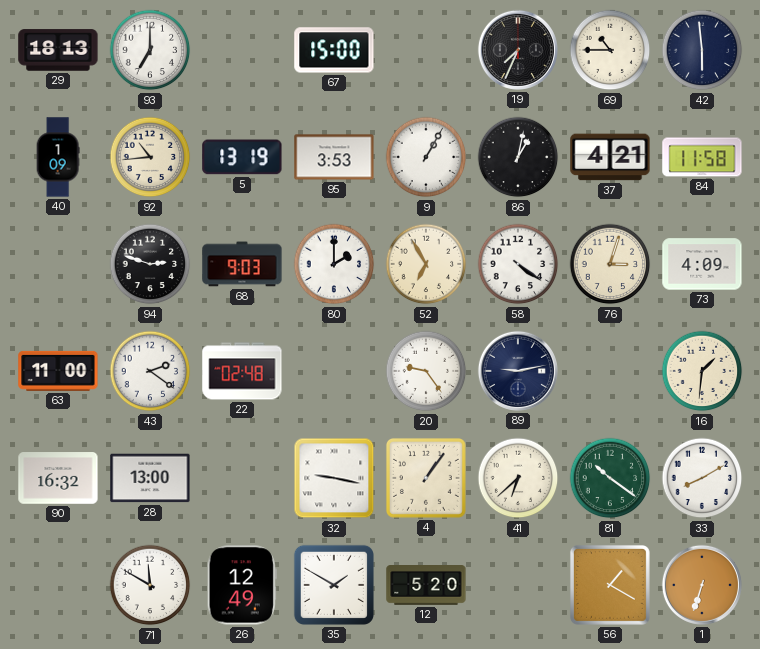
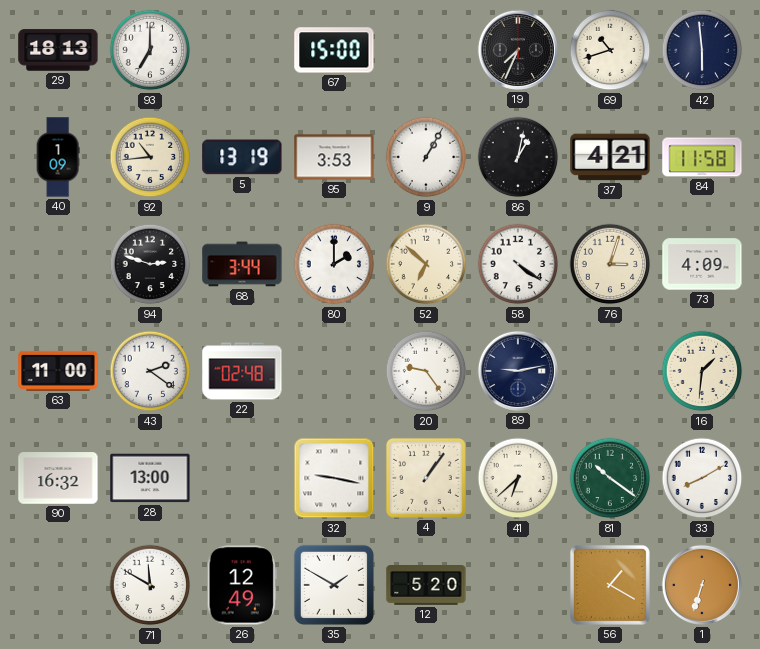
69: 10:45 -> 10:42
68: 9:03 -> 3:44
52: 6:55 -> 6:52
